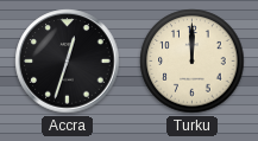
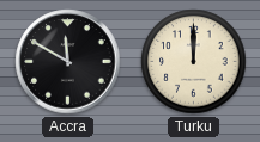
Accra: 12:33 -> 11:50
